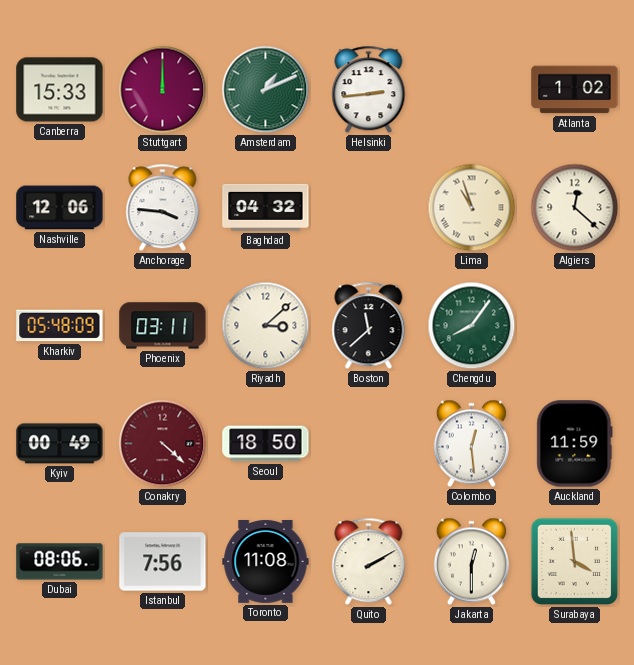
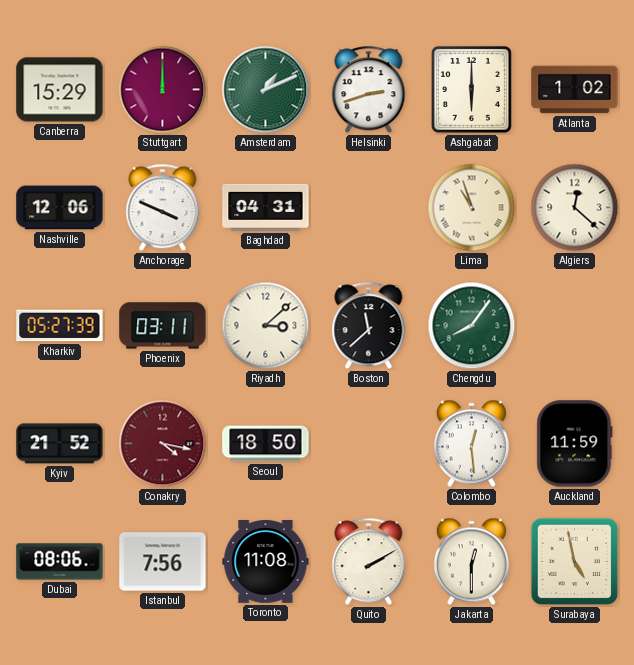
Canberra: 15:33 -> 15:29
Helsinki: 2:44 -> 2:42
Ashgabat: none -> 6:00
Anchorage: 3:46 -> 3:49
Baghdad: 04:32 -> 04:31
Kharkiv: 05:48 -> 05:27
Kyiv: 00:49 -> 21:52
Conakry: 4:22 -> 4:17
Surabaya: 3:59 -> 4:58
